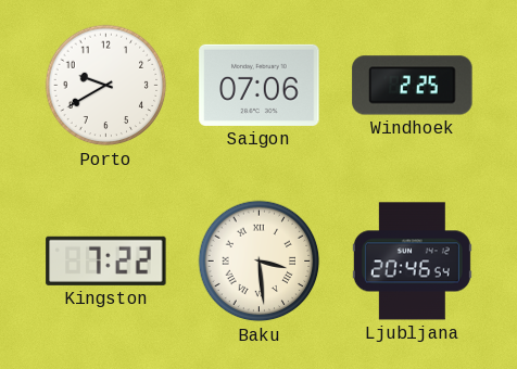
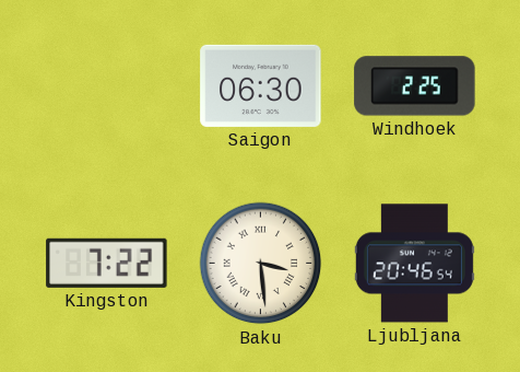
Porto: 9:40 -> none
Saigon: 07:06 -> 06:30
